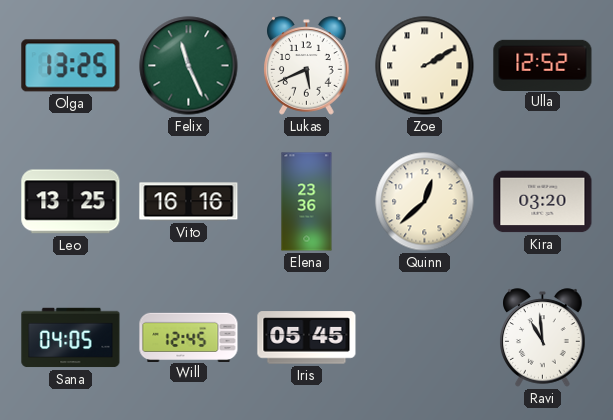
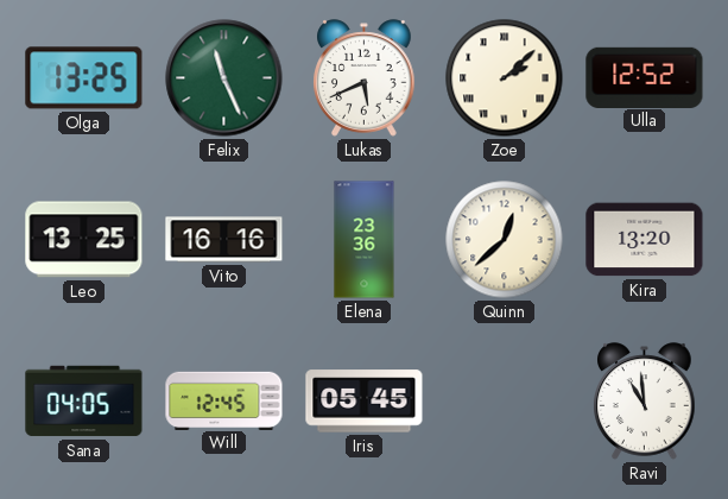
Zoe: 2:10 -> 2:08
Kira: 03:20 -> 13:20
